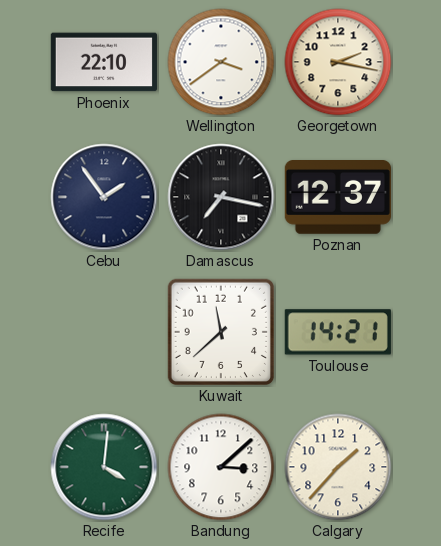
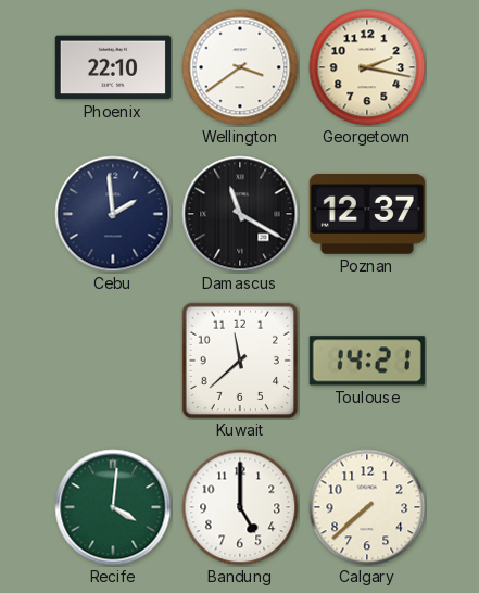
Cebu: 1:54 -> 1:59
Damascus: 7:17 -> 11:20
Bandung: 3:08 -> 5:00
Calgary: 1:37 -> 7:38
